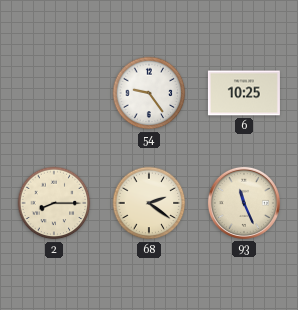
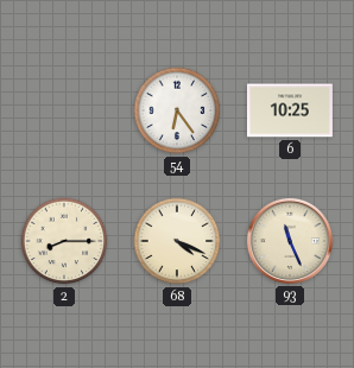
54: 9:24 -> 6:24
68: 2:21 -> 4:19
